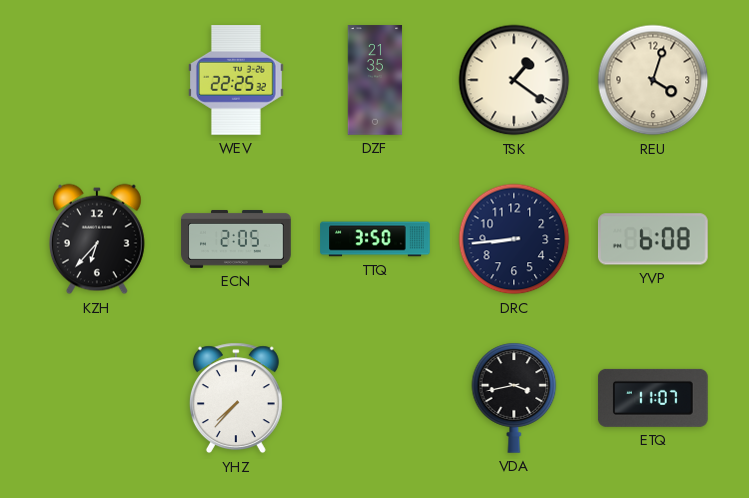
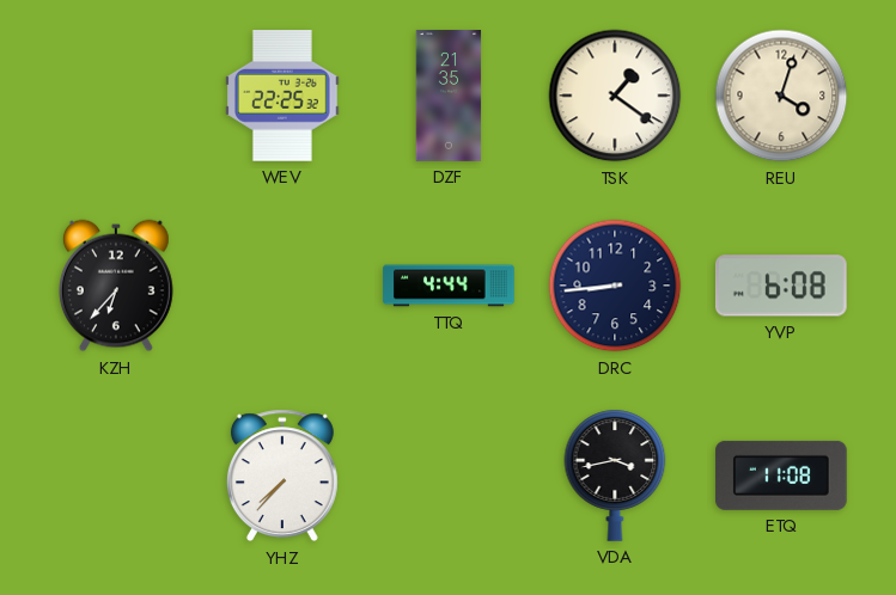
ECN: 2:05 -> none
TTQ: 3:50 -> 4:44
ETQ: 11:07 -> 11:08
